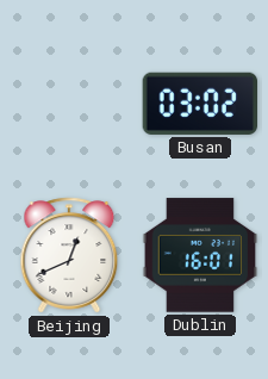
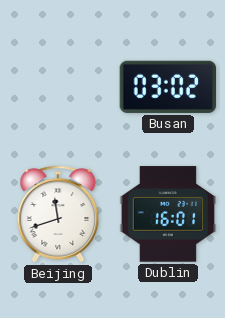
Beijing: 12:41 -> 11:42
